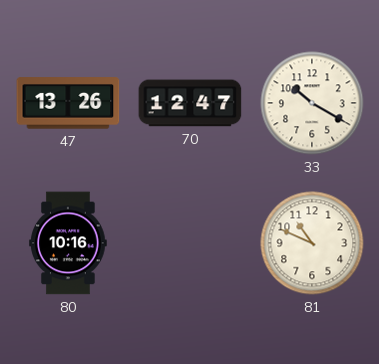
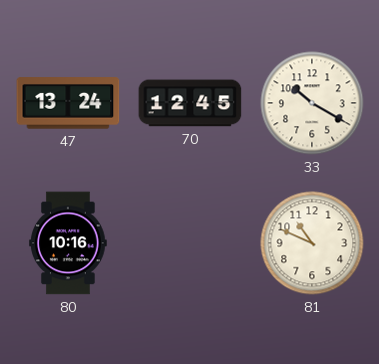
47: 13:26 -> 13:24
70: 12:47 -> 12:45
